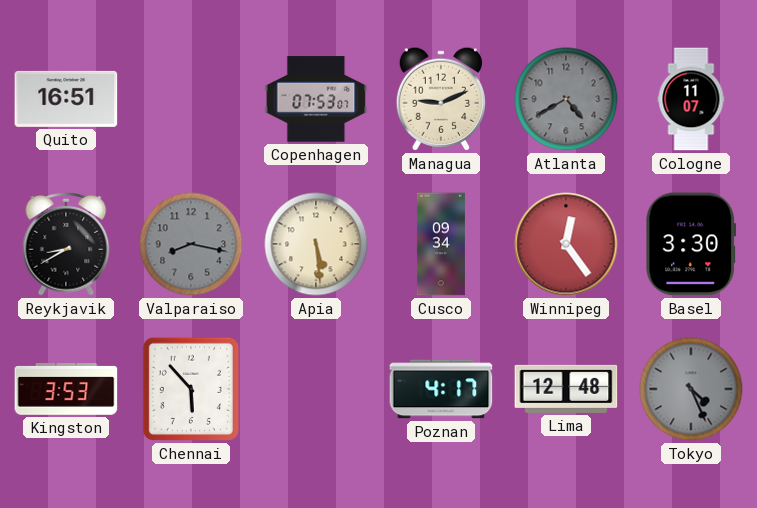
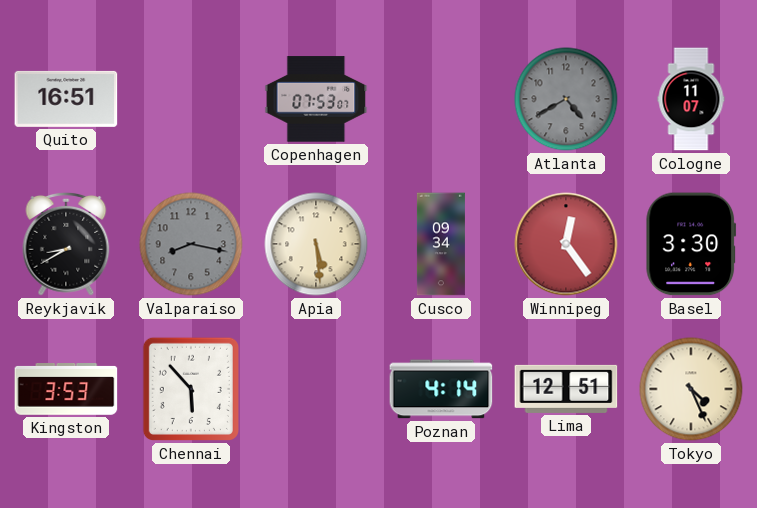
Managua: 9:11 -> none
Poznan: 4:17 -> 4:14
Lima: 12:48 -> 12:51
Tokyo dial: grey -> cream
